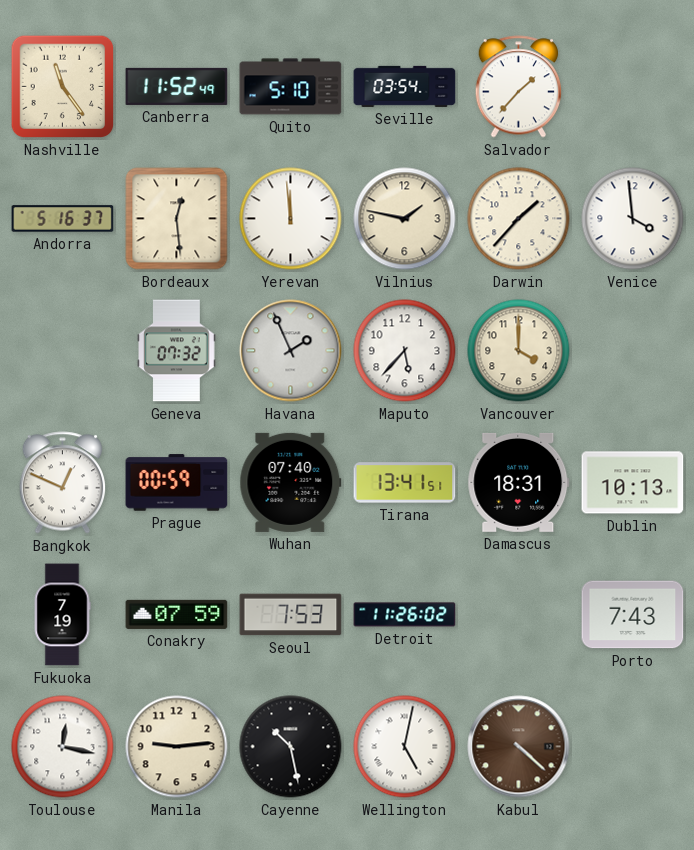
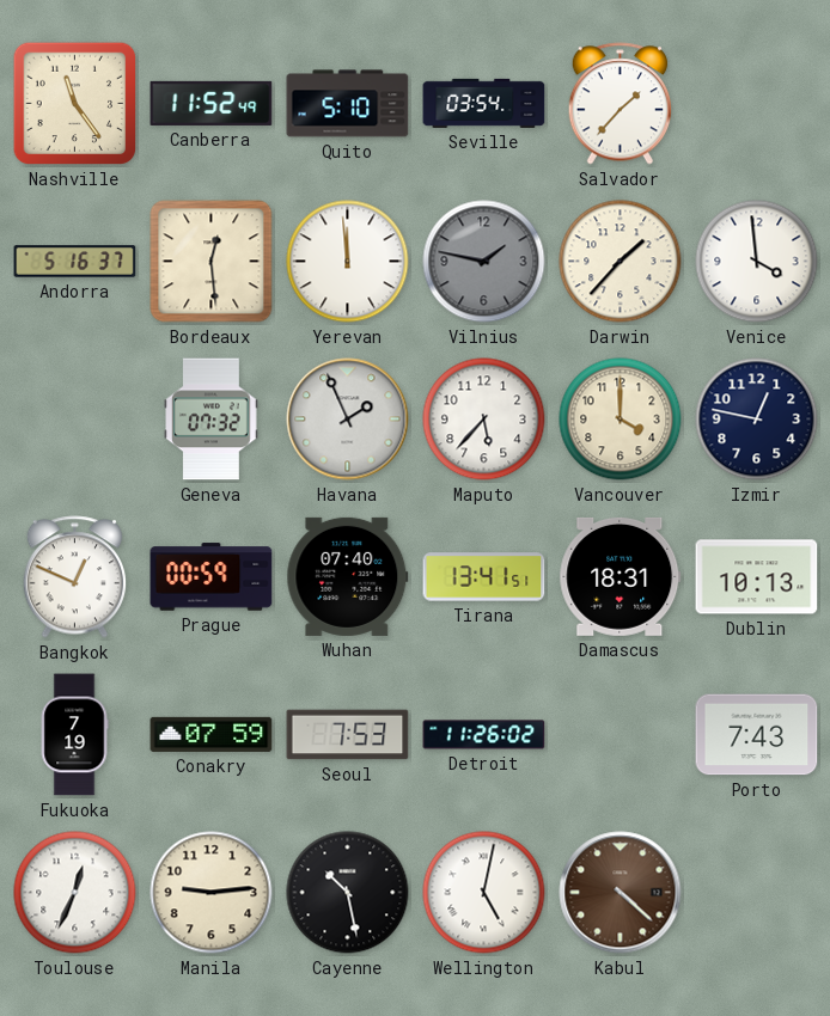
Vilnius dial: cream -> grey
Izmir: none -> 12:47
Toulouse: 12:17 -> 12:34
